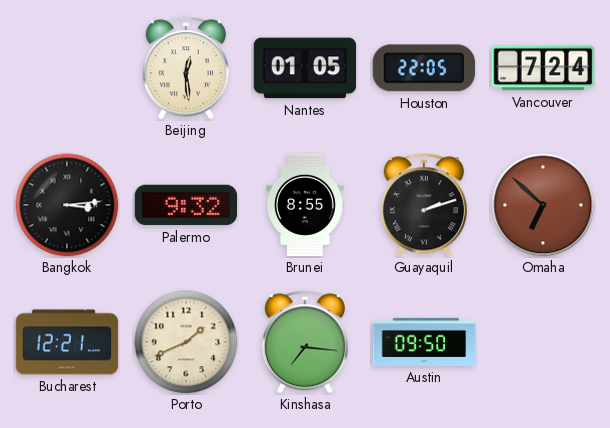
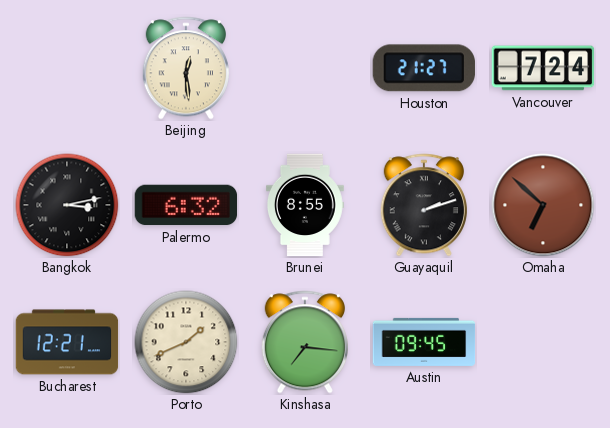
Nantes: 01:05 -> none
Houston: 22:05 -> 21:27
Bangkok: 3:14 -> 3:13
Palermo: 9:32 -> 6:32
Austin: 09:50 -> 09:45
